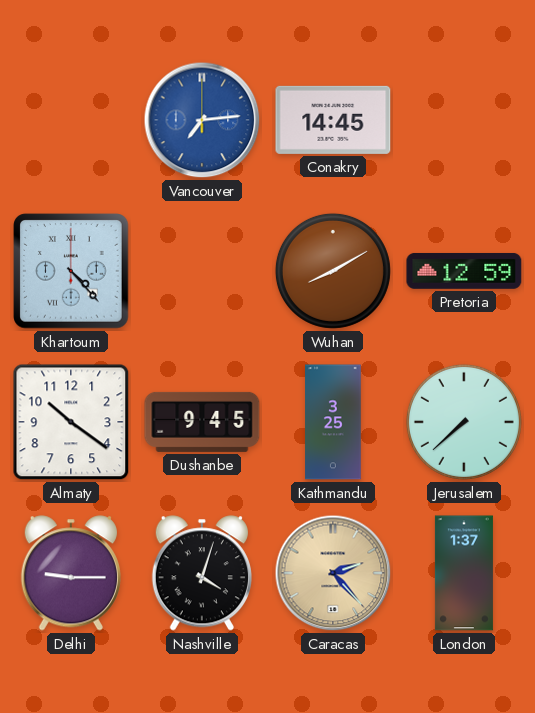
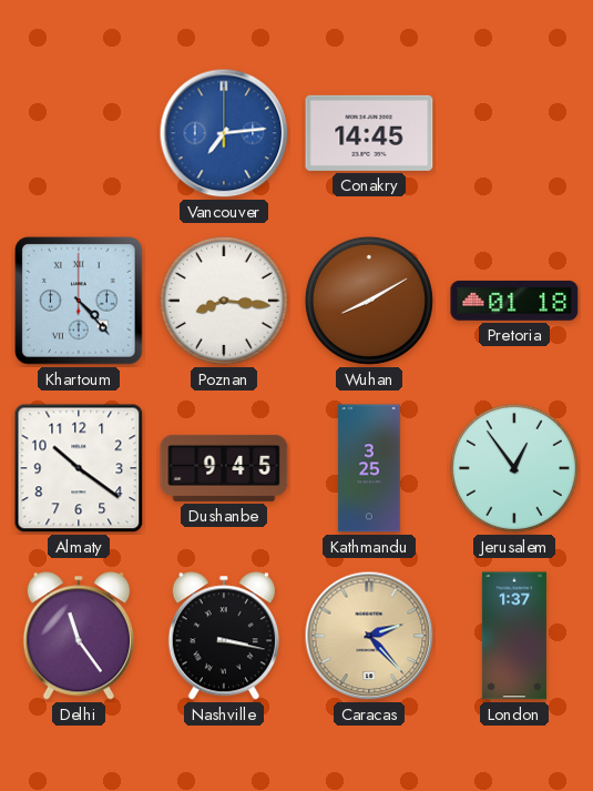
Poznan: none -> 8:16
Pretoria: 12:59 -> 01:18
Jerusalem: 7:38 -> 12:54
Delhi: 9:15 -> 11:24
Nashville: 4:03 -> 3:17
